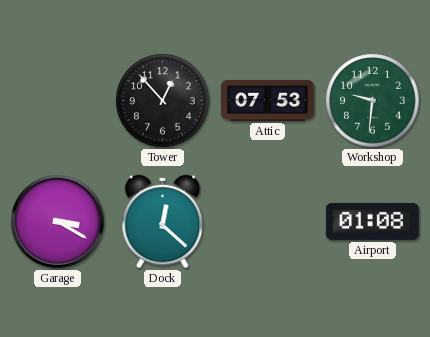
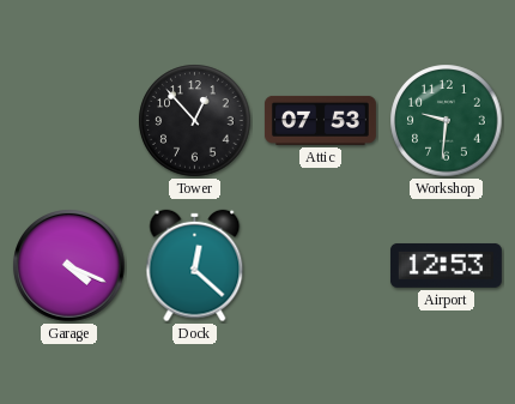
Garage: 3:20 -> 4:19
Airport: 01:08 -> 12:53
